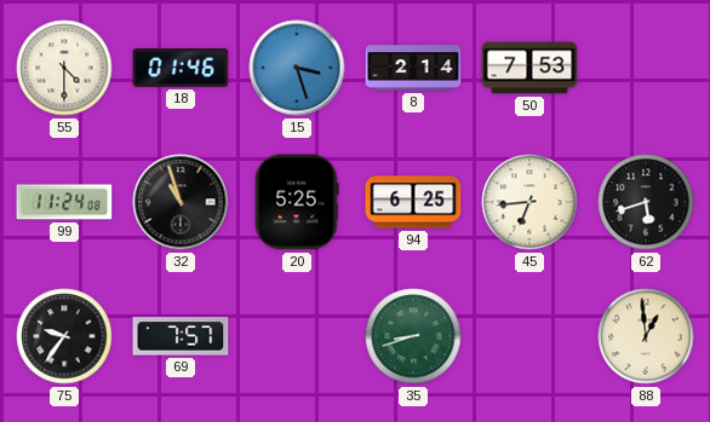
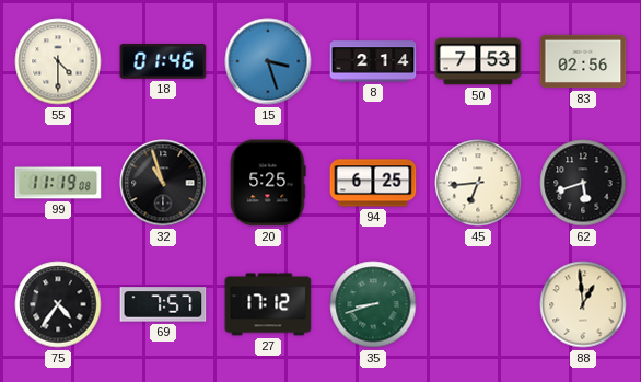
83: none -> 02:56
99: 11:24 -> 11:19
75: 9:36 -> 4:36
27: none -> 17:12
